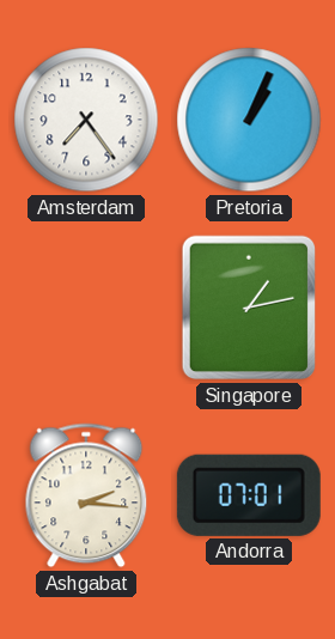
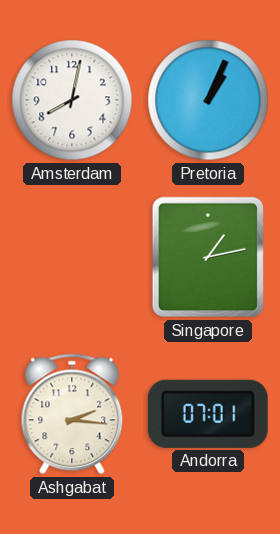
Amsterdam: 7:24 -> 8:02
